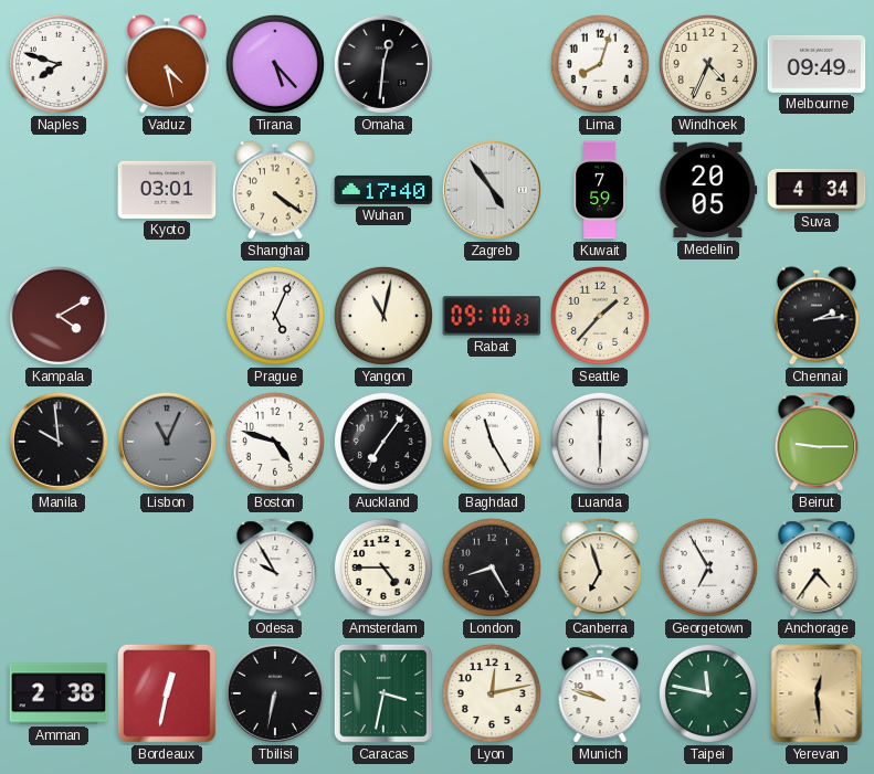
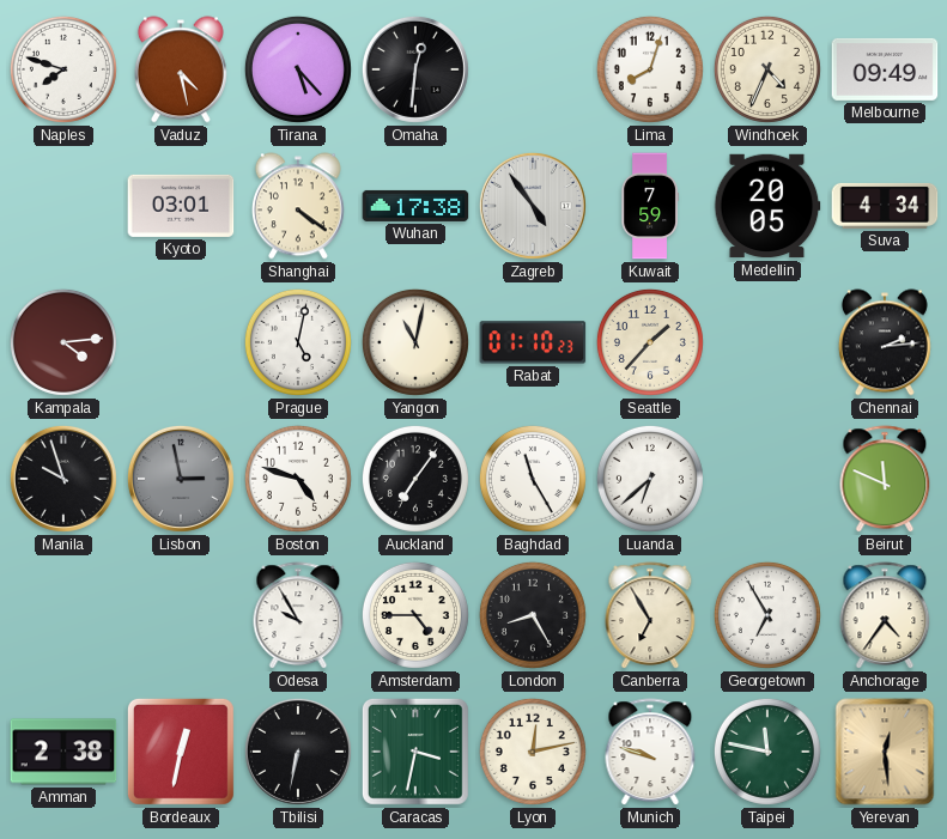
Wuhan: 17:40 -> 17:38
Kampala: 4:10 -> 4:14
Prague: 5:04 -> 5:02
Rabat: 09:10 -> 01:10
Manila: 9:59 -> 9:57
Lisbon: 11:04 -> 2:58
Luanda: 6:00 -> 6:38
Beirut: 9:15 -> 11:49
Canberra: 6:57 -> 6:55
